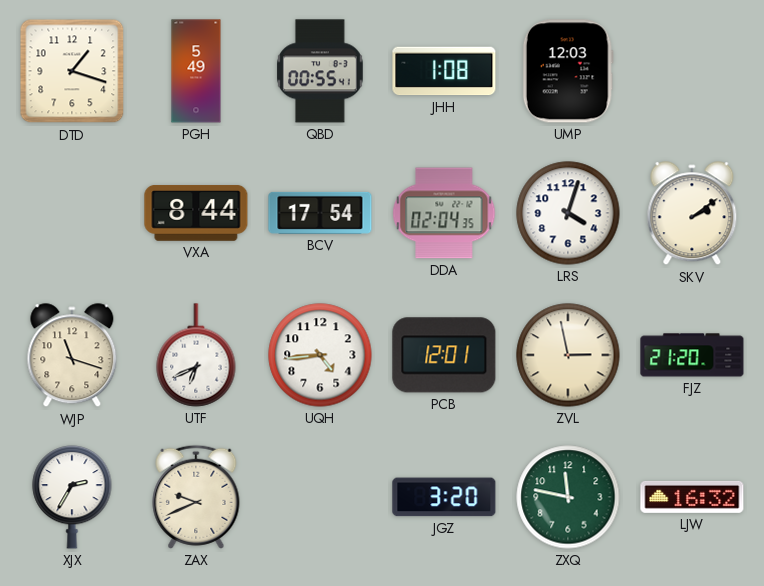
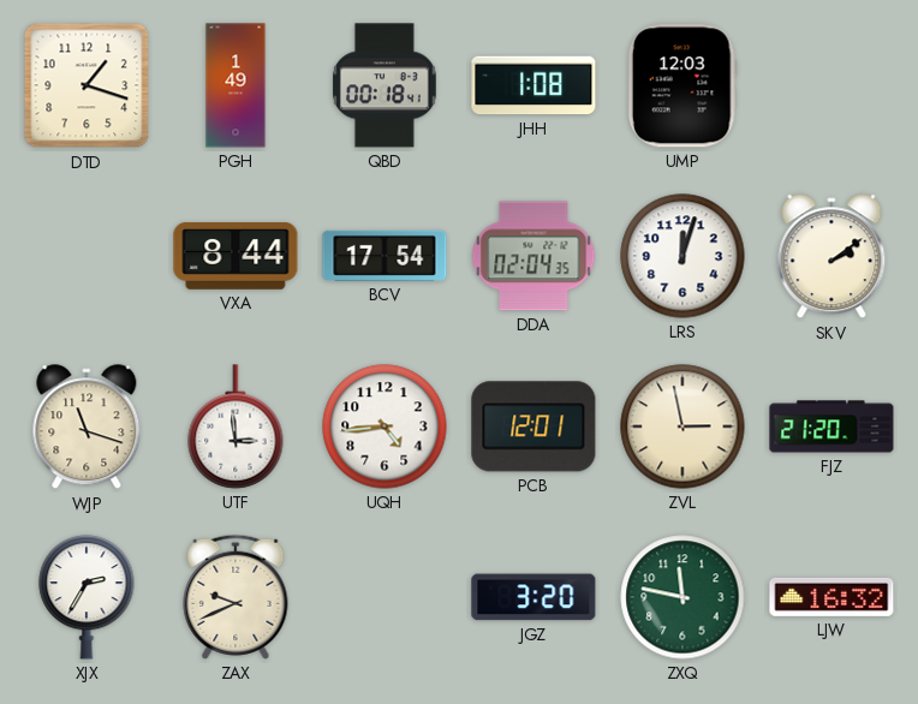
PGH: 5:49 -> 1:49
QBD: 00:55 -> 00:18
LRS: 4:03 -> 12:03
UTF: 6:41 -> 2:59
